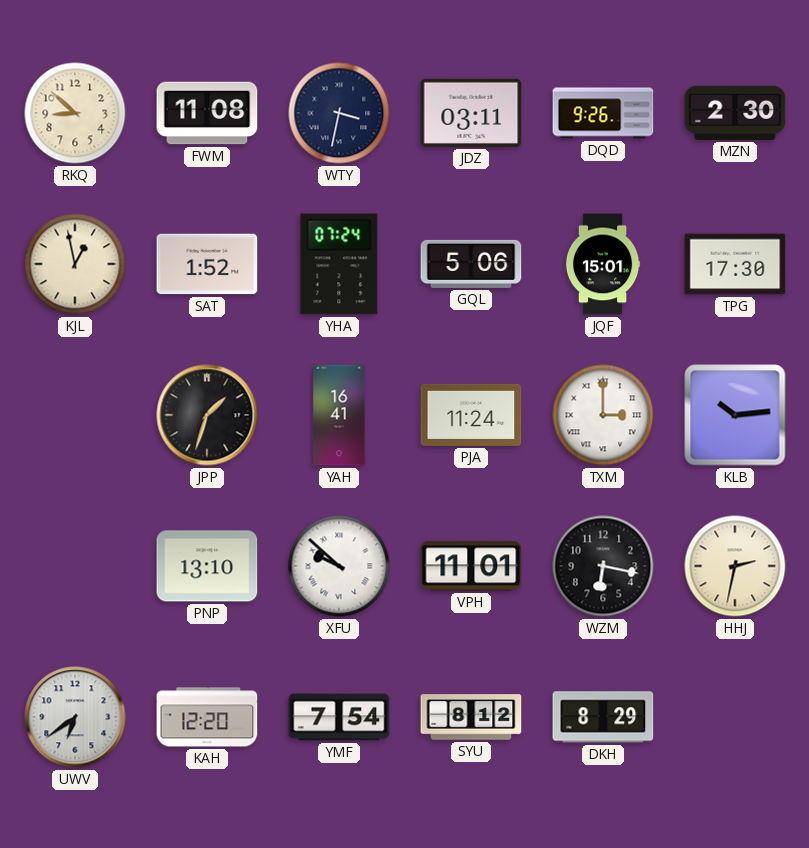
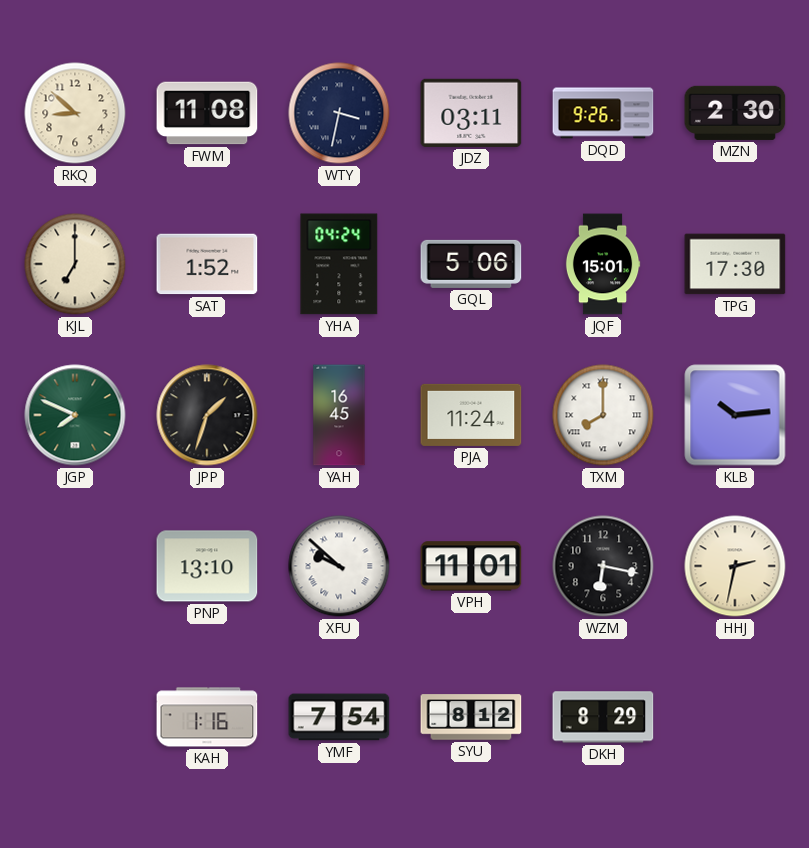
KJL: 12:58 -> 7:00
YHA: 07:24 -> 04:24
JGP: none -> 7:49
YAH: 16:41 -> 16:45
TXM: 3:00 -> 8:00
UWV: 6:39 -> none
KAH: 12:20 -> 1:16
